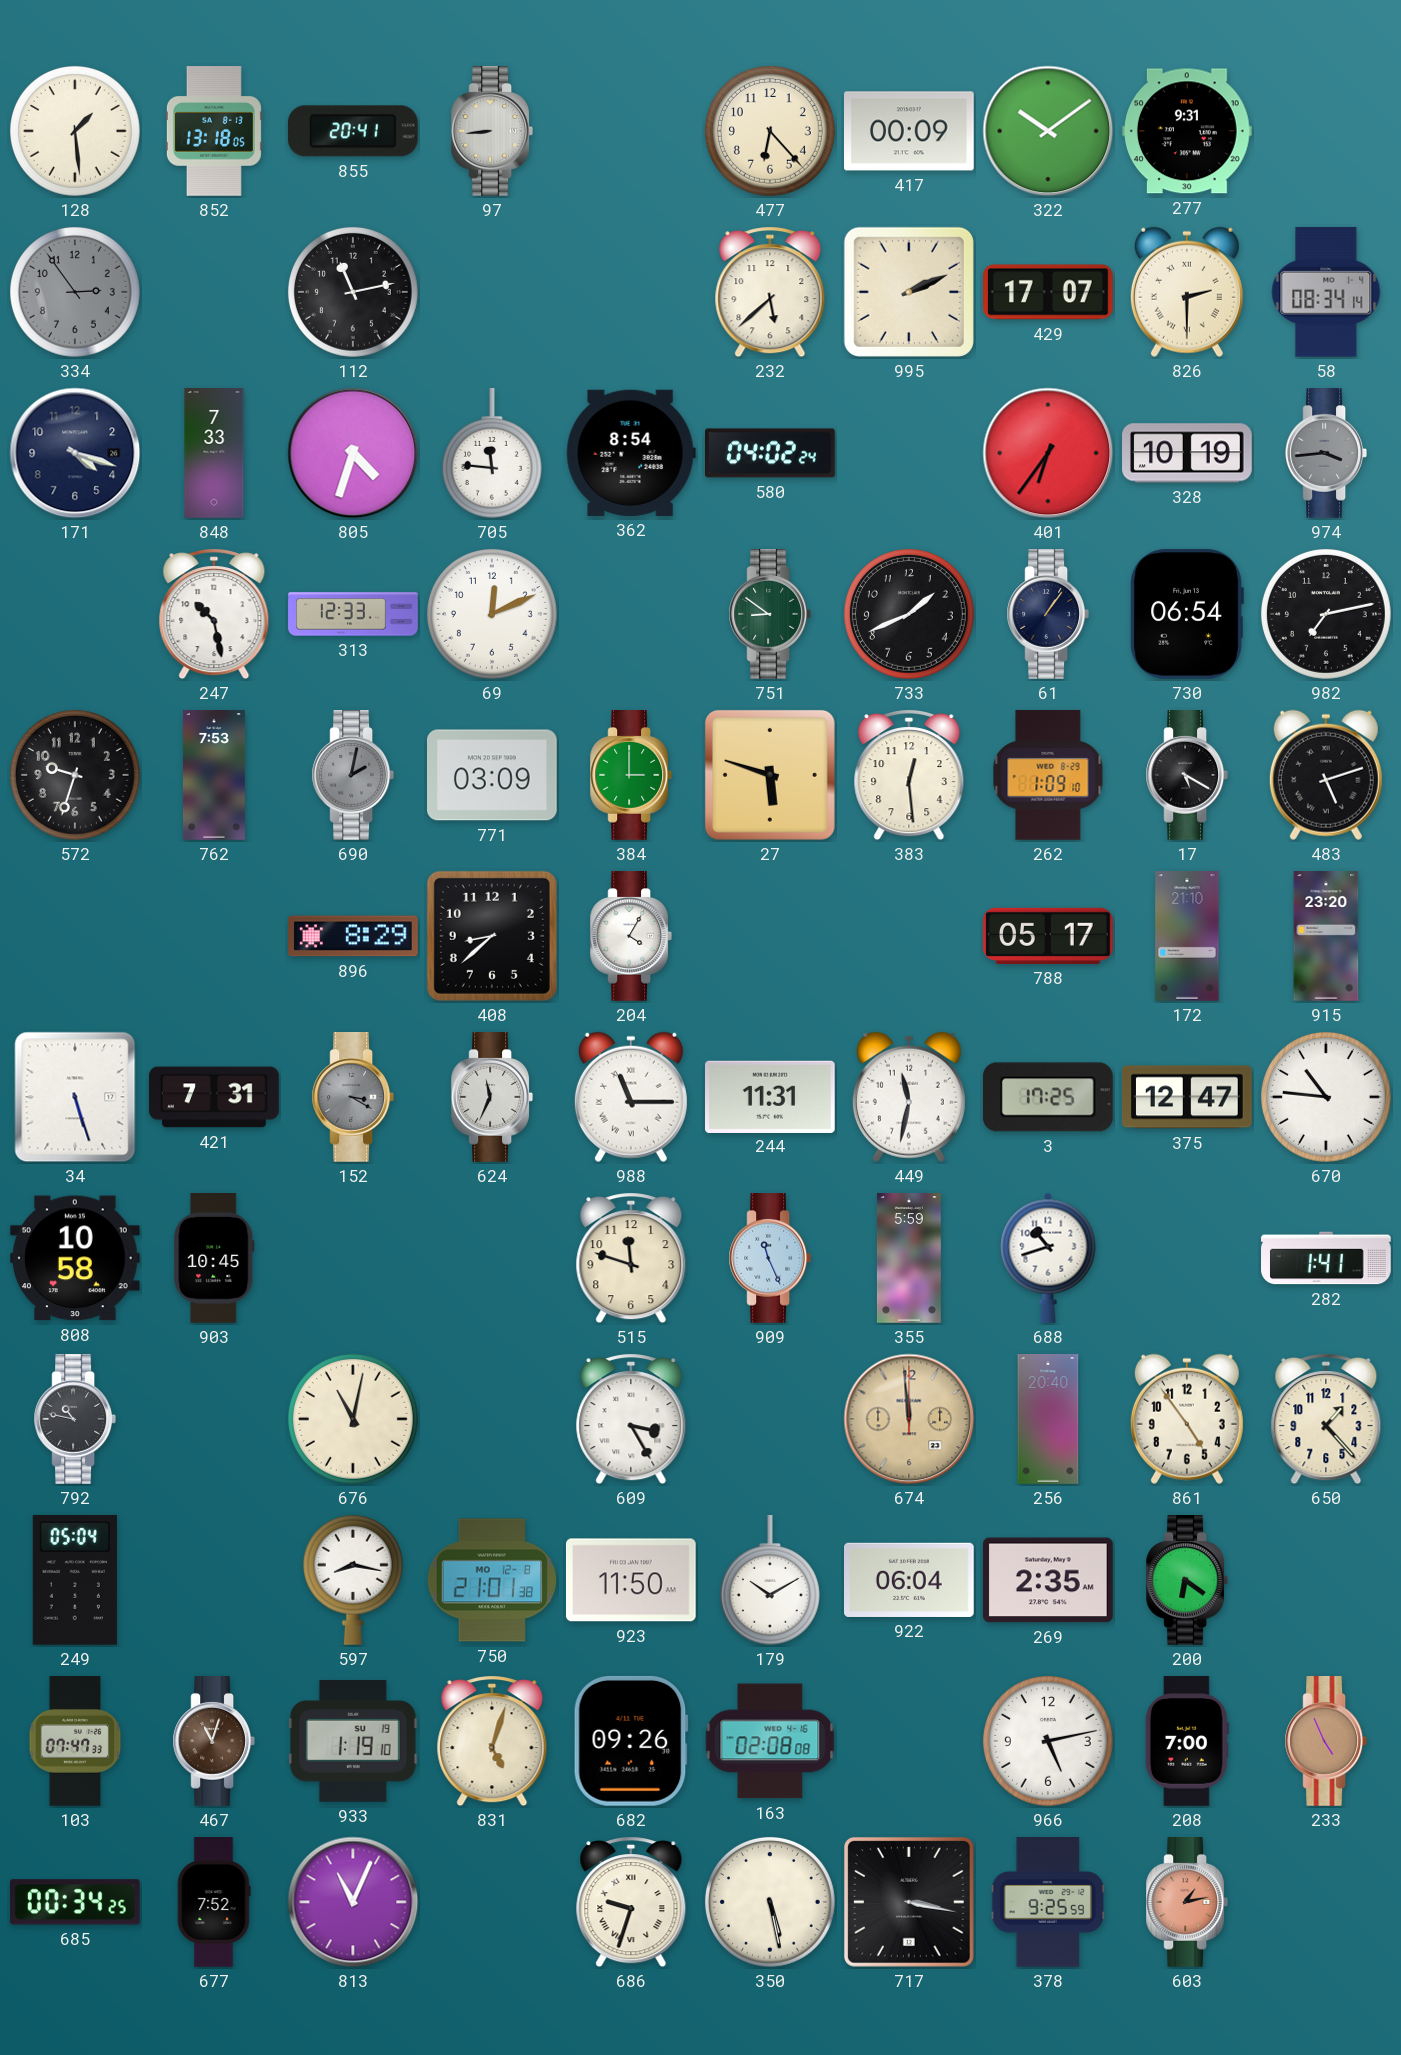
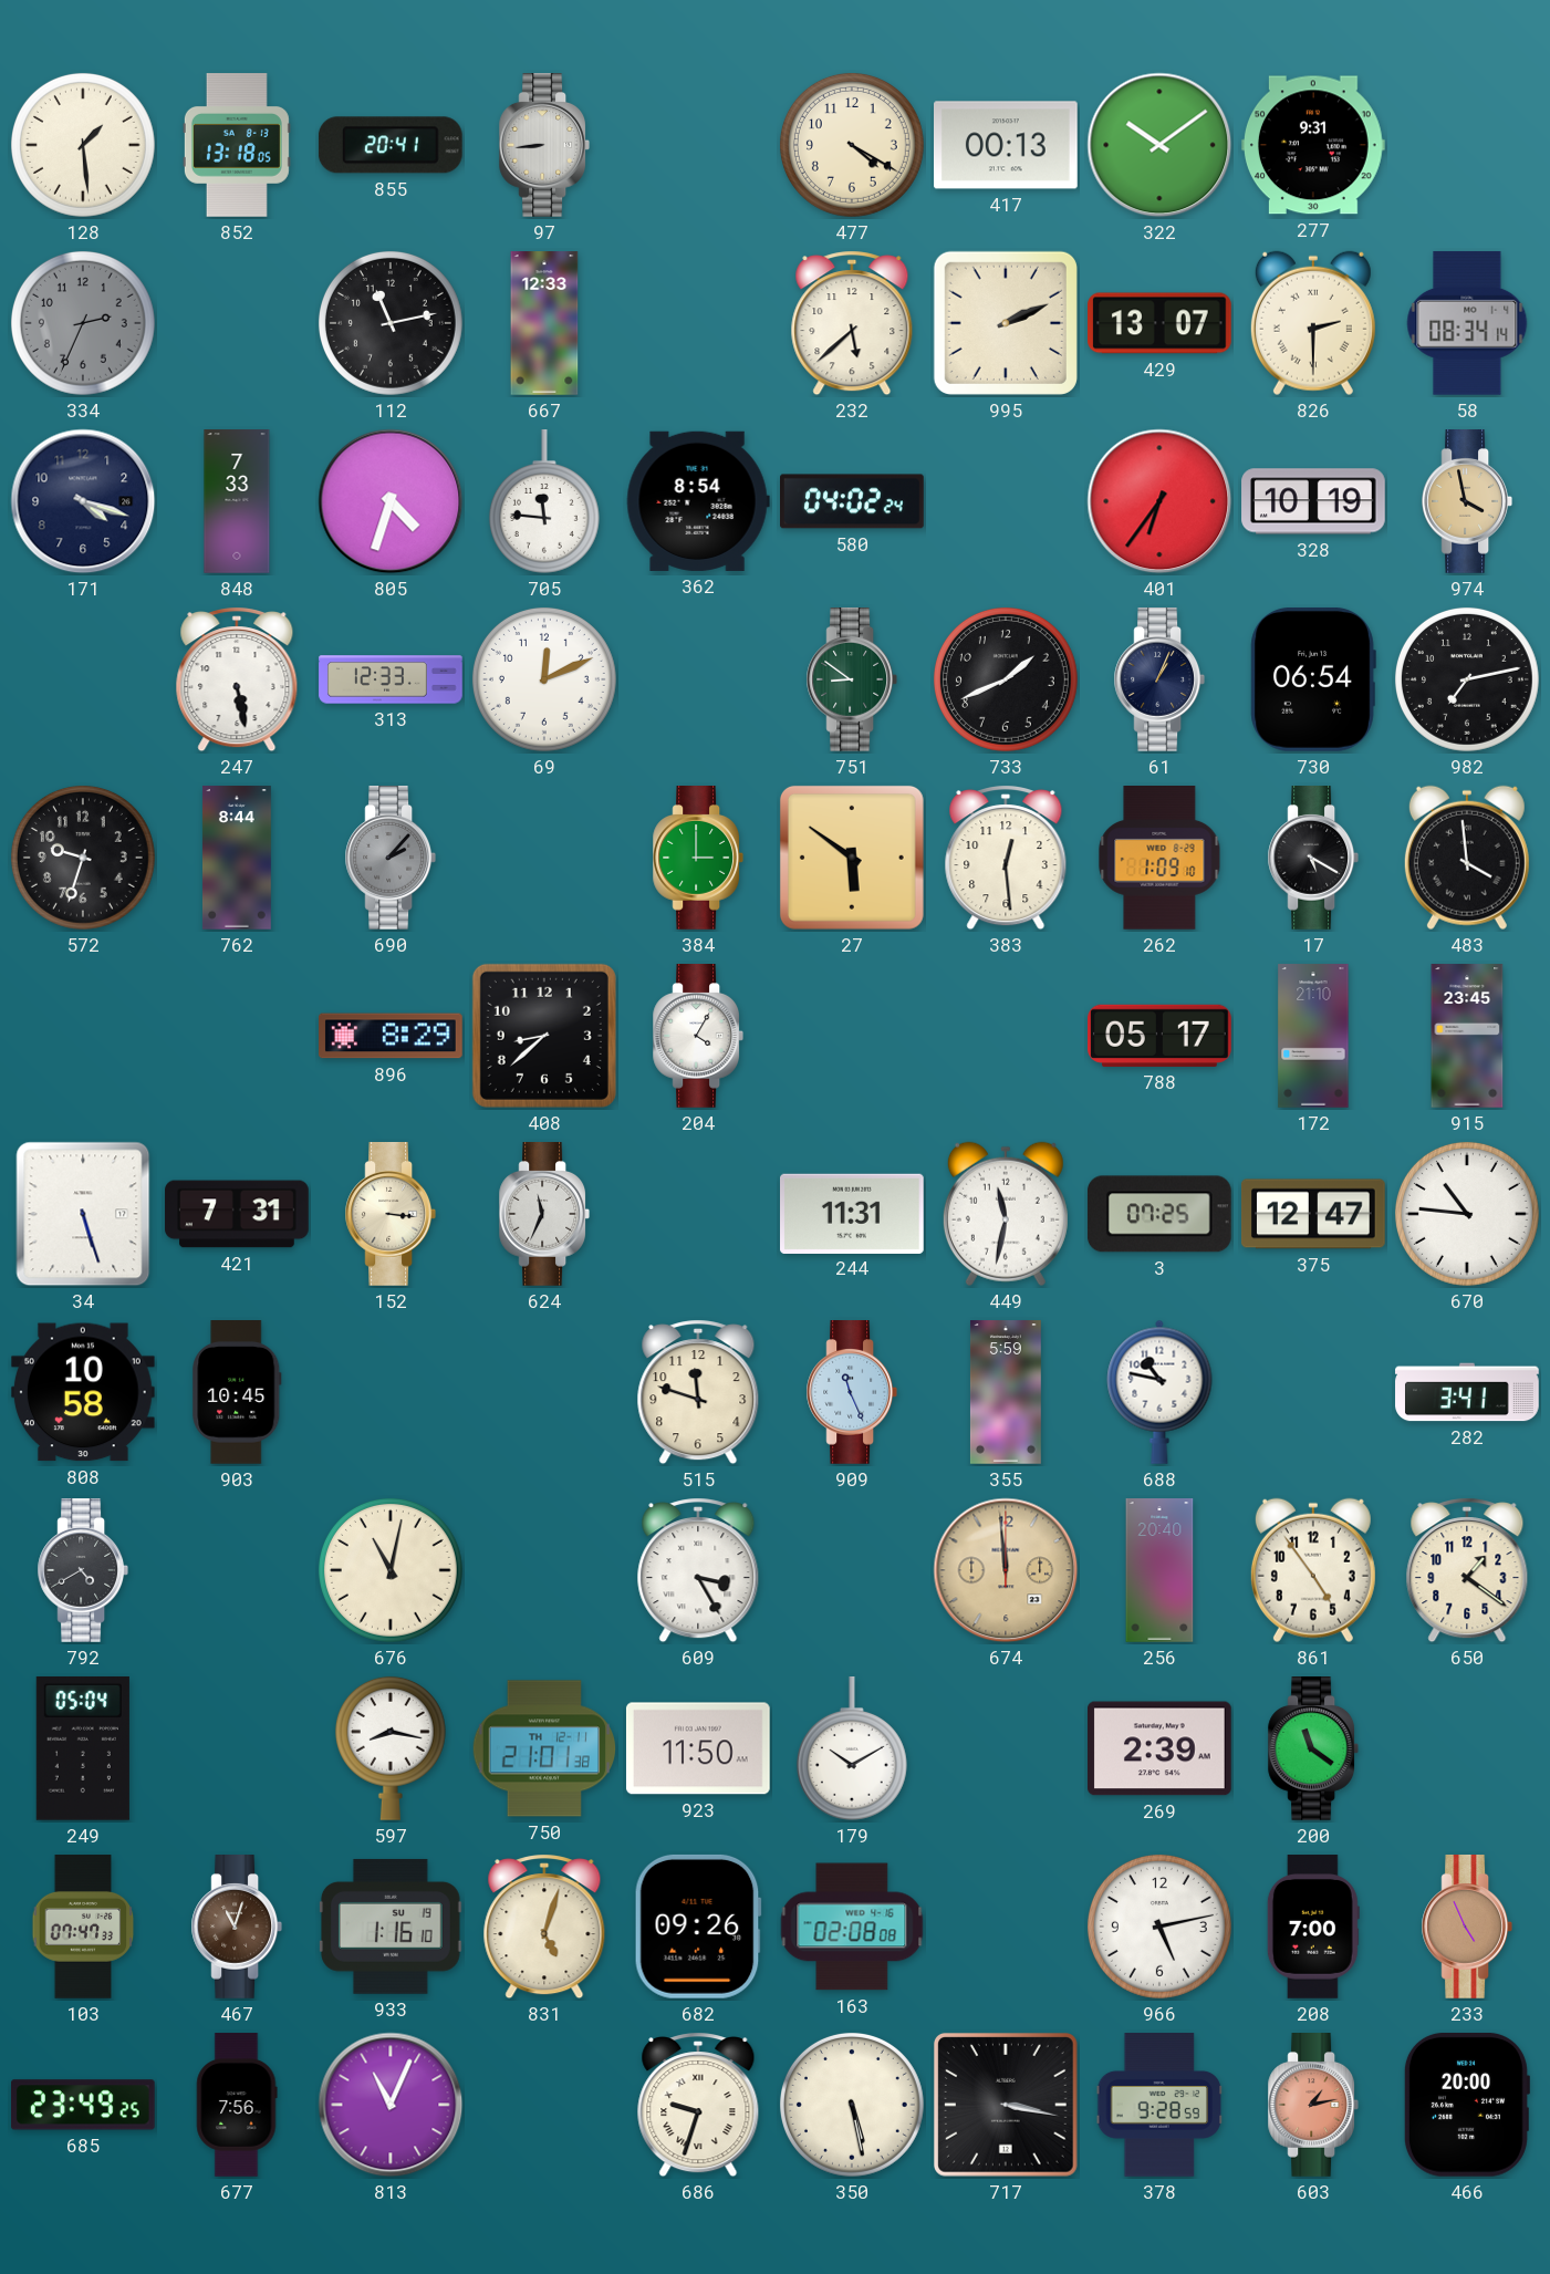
477: 6:23 -> 4:20
417: 00:09 -> 00:13
334: 2:54 -> 2:34
667: none -> 12:33
429: 17:07 -> 13:07
974: 3:44 -> 3:58
974 dial: grey -> champagne
247: 10:28 -> 5:28
61: 1:06 -> 1:04
762: 7:53 -> 8:44
690: 2:02 -> 2:07
771: 03:09 -> none
27: 5:48 -> 5:51
483: 5:12 -> 3:59
915: 23:20 -> 23:45
152: 3:20 -> 3:16
152 dial: grey -> cream
988: 11:15 -> none
3: 17:25 -> 07:25
688: 10:42 -> 10:47
282: 1:41 -> 3:41
792: 10:47 -> 4:40
650: 1:23 -> 1:21
750 date: MO 12-8 -> TH 12-11
922: 06:04 -> none
269: 2:35 -> 2:39
200: 6:21 -> 11:21
933: 1:19 -> 1:16
685: 00:34 -> 23:49
677: 7:52 -> 7:56
378: 9:25 -> 9:28
466: none -> 20:00
